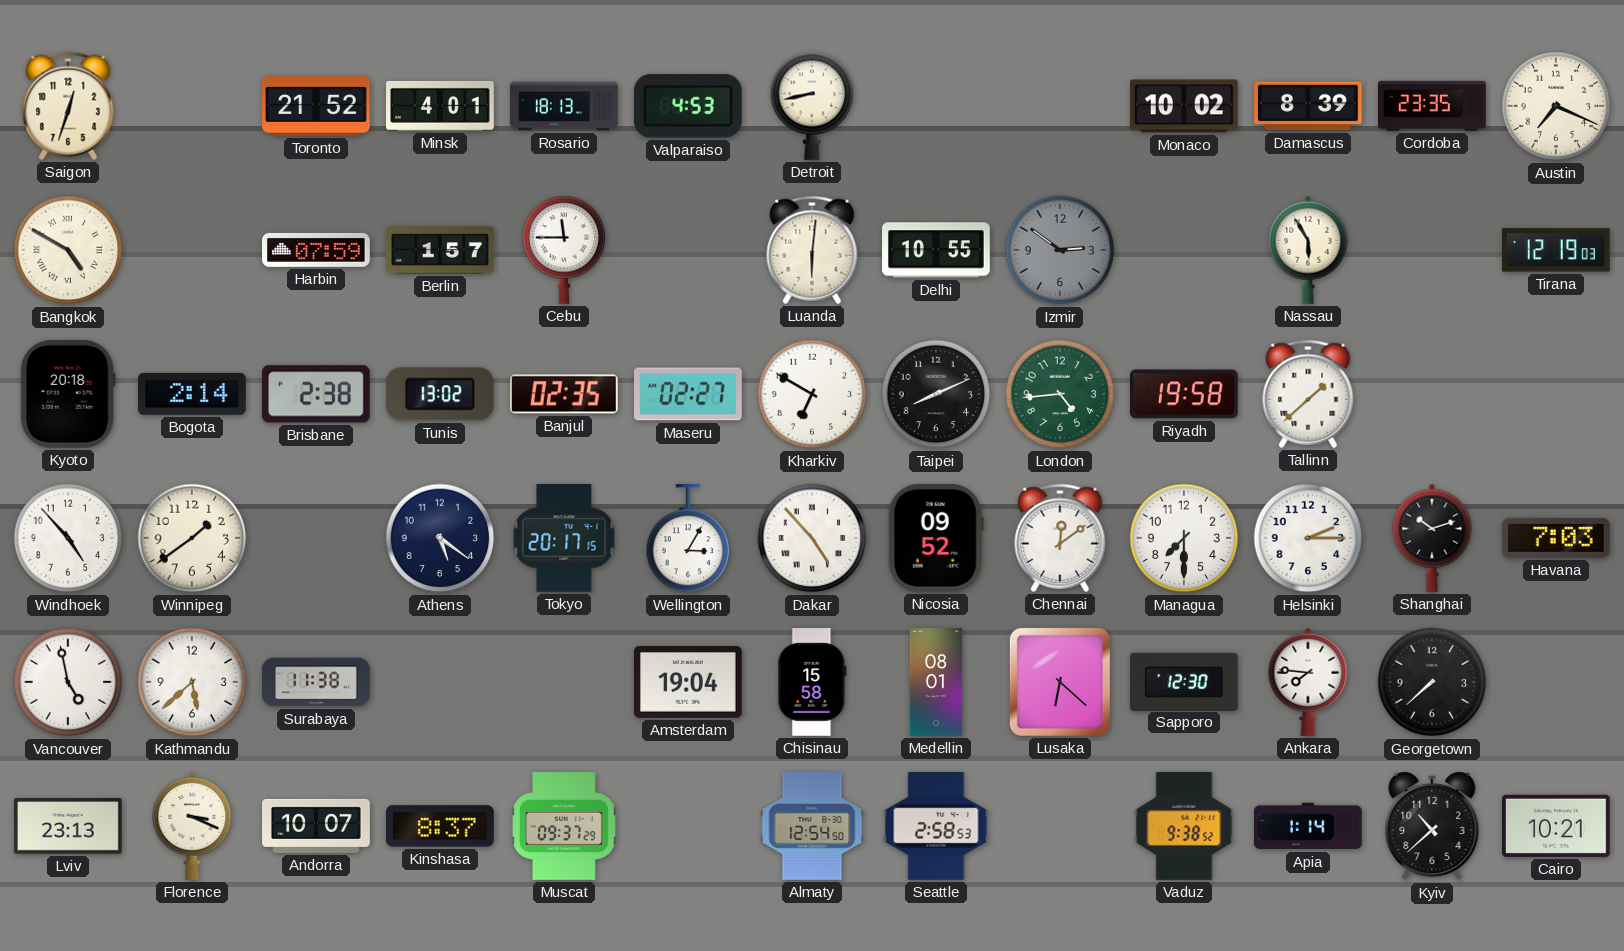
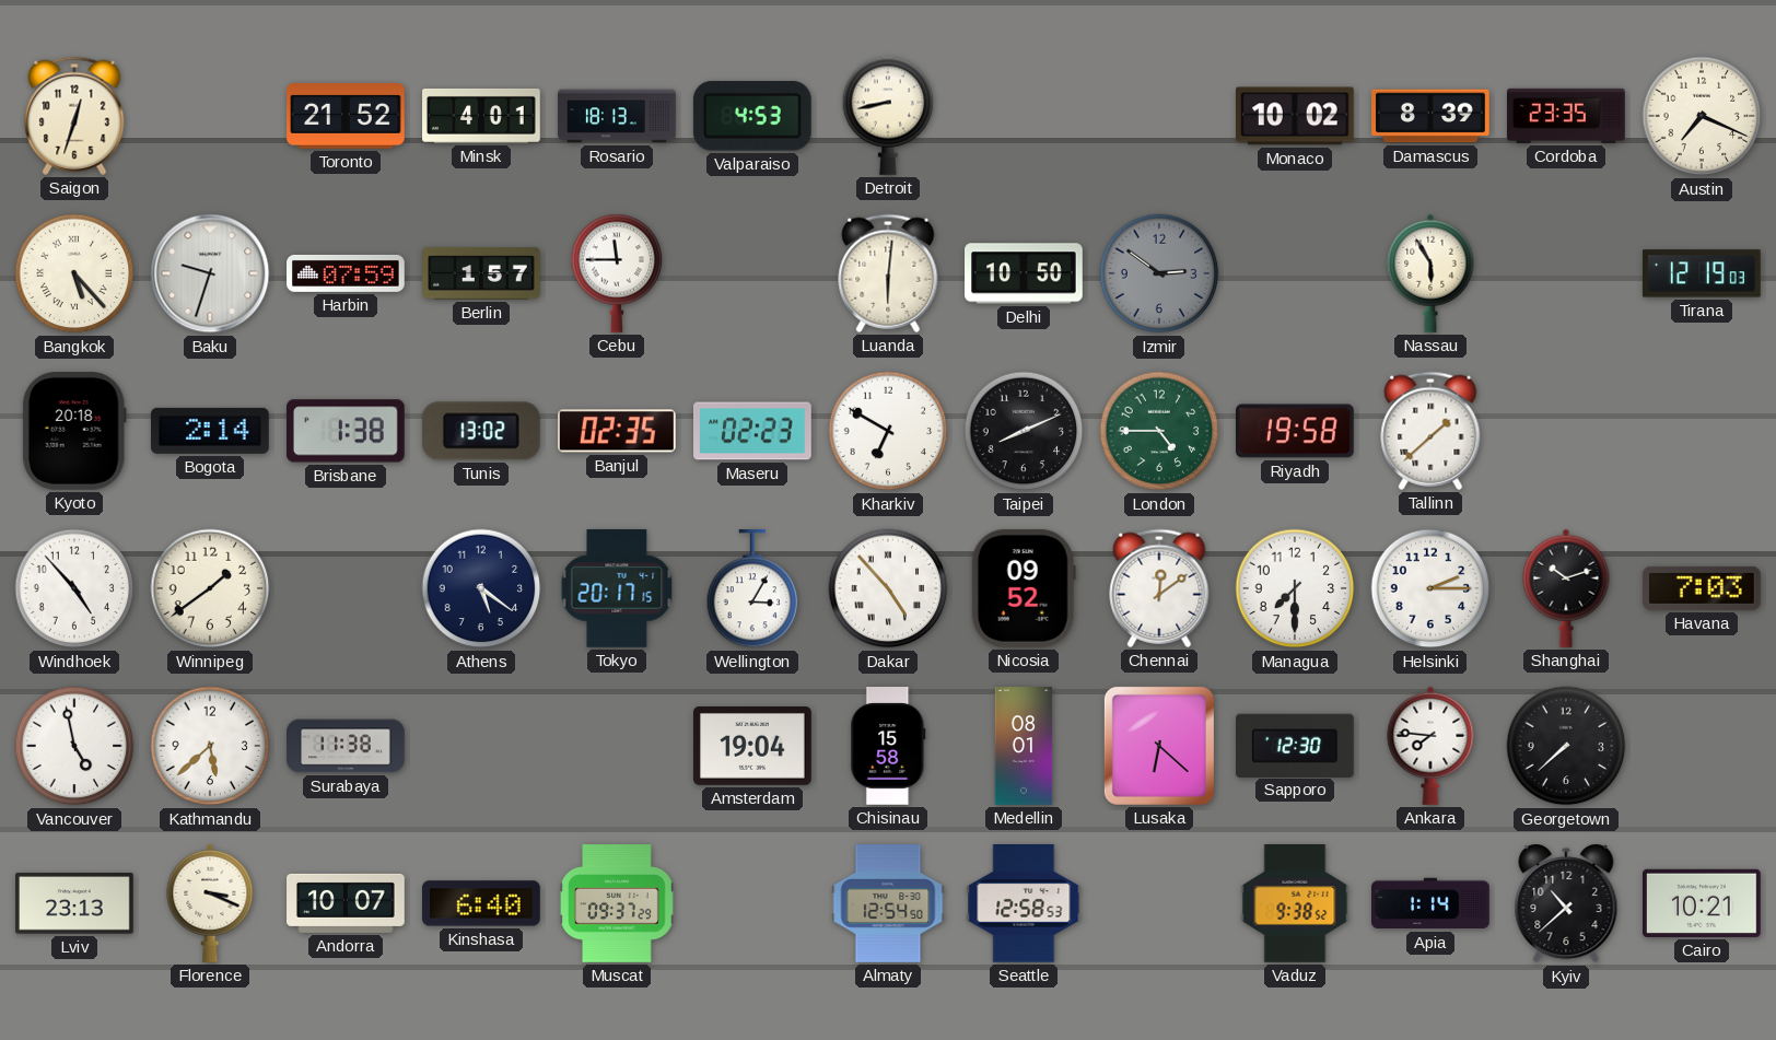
Bangkok: 4:50 -> 5:23
Baku: none -> 9:33
Delhi: 10:55 -> 10:50
Brisbane: 2:38 -> 1:38
Maseru: 02:27 -> 02:23
London: 4:44 -> 4:45
Kinshasa: 8:37 -> 6:40
Seattle: 2:58 -> 12:58
